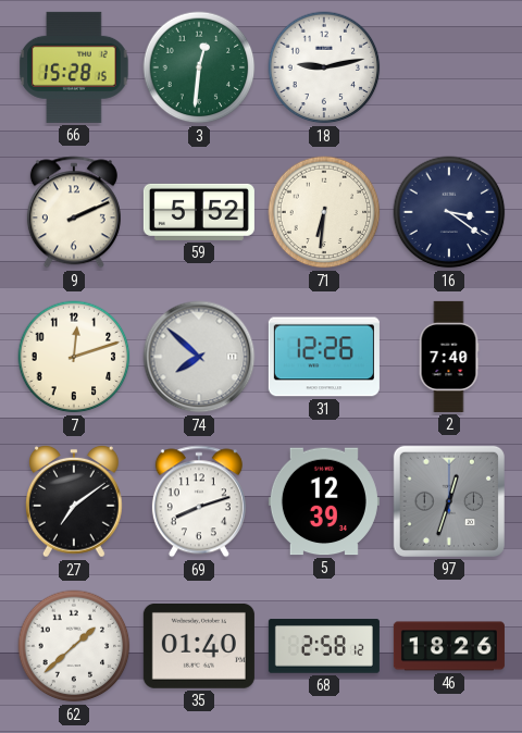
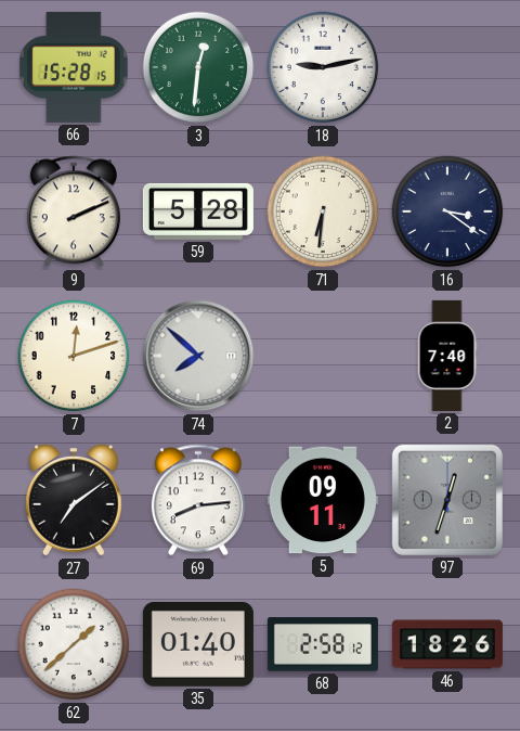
59: 5:52 -> 5:28
31: 12:26 -> none
69: 8:12 -> 8:14
5: 12:39 -> 09:11
